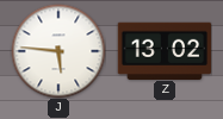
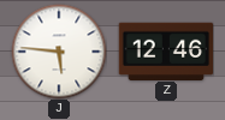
Z: 13:02 -> 12:46
